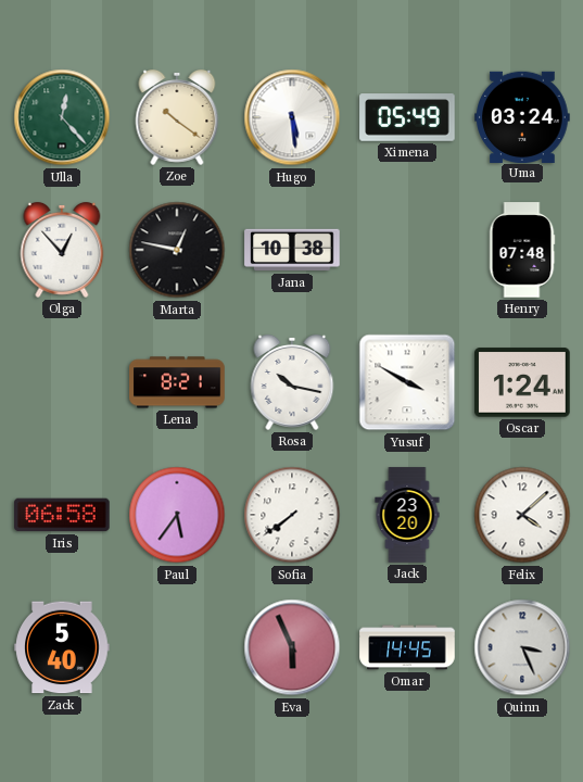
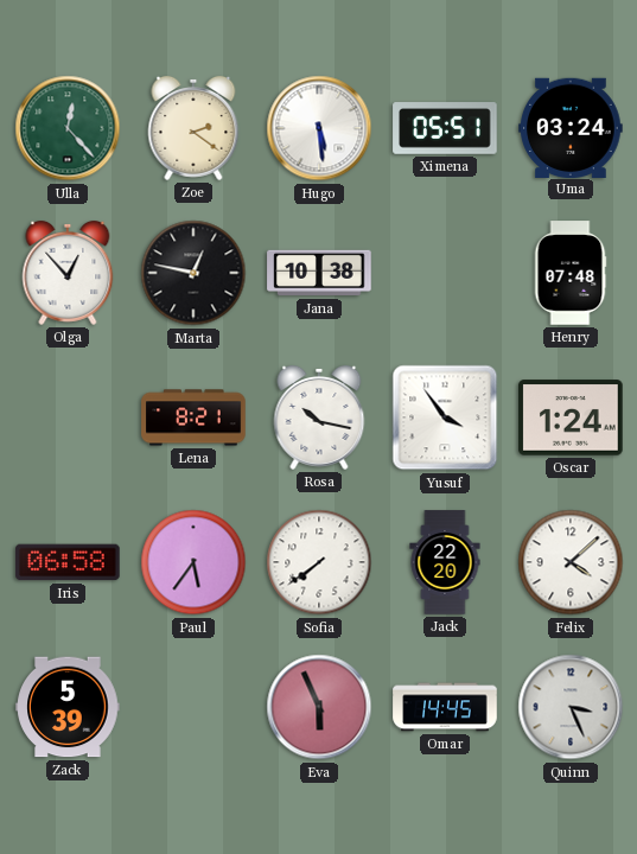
Zoe: 10:21 -> 2:21
Ximena: 05:49 -> 05:51
Yusuf: 3:50 -> 3:54
Jack: 23:20 -> 22:20
Zack: 5:40 -> 5:39
